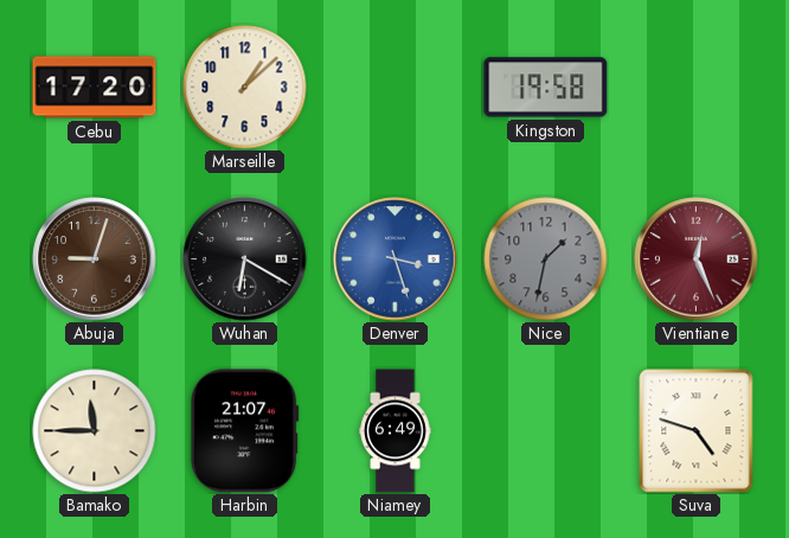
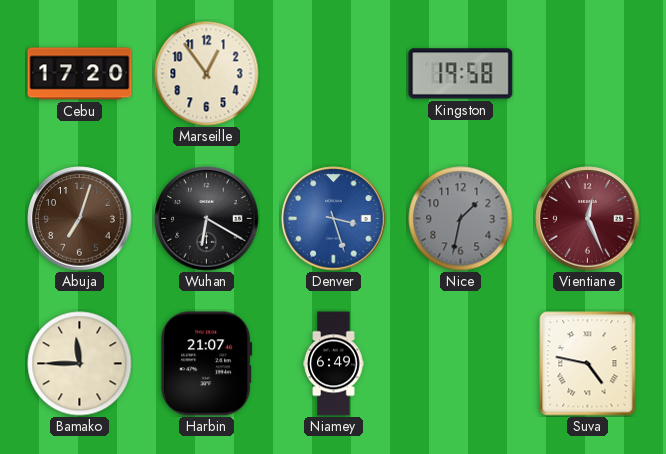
Marseille: 1:08 -> 12:54
Abuja: 9:03 -> 7:03
Suva: 4:48 -> 4:47
